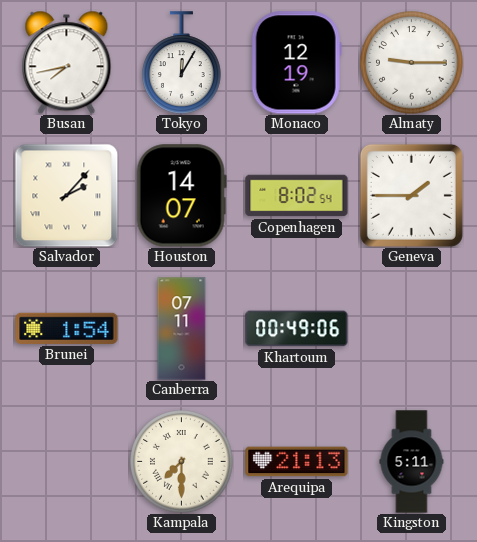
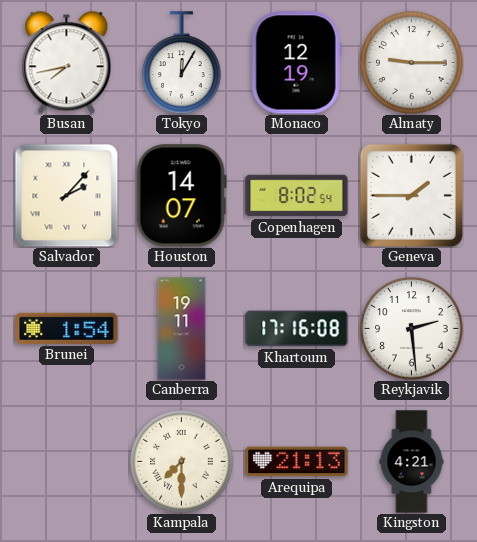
Canberra: 07:11 -> 19:11
Khartoum: 00:49 -> 17:16
Reykjavik: none -> 2:29
Kingston: 5:11 -> 4:21
